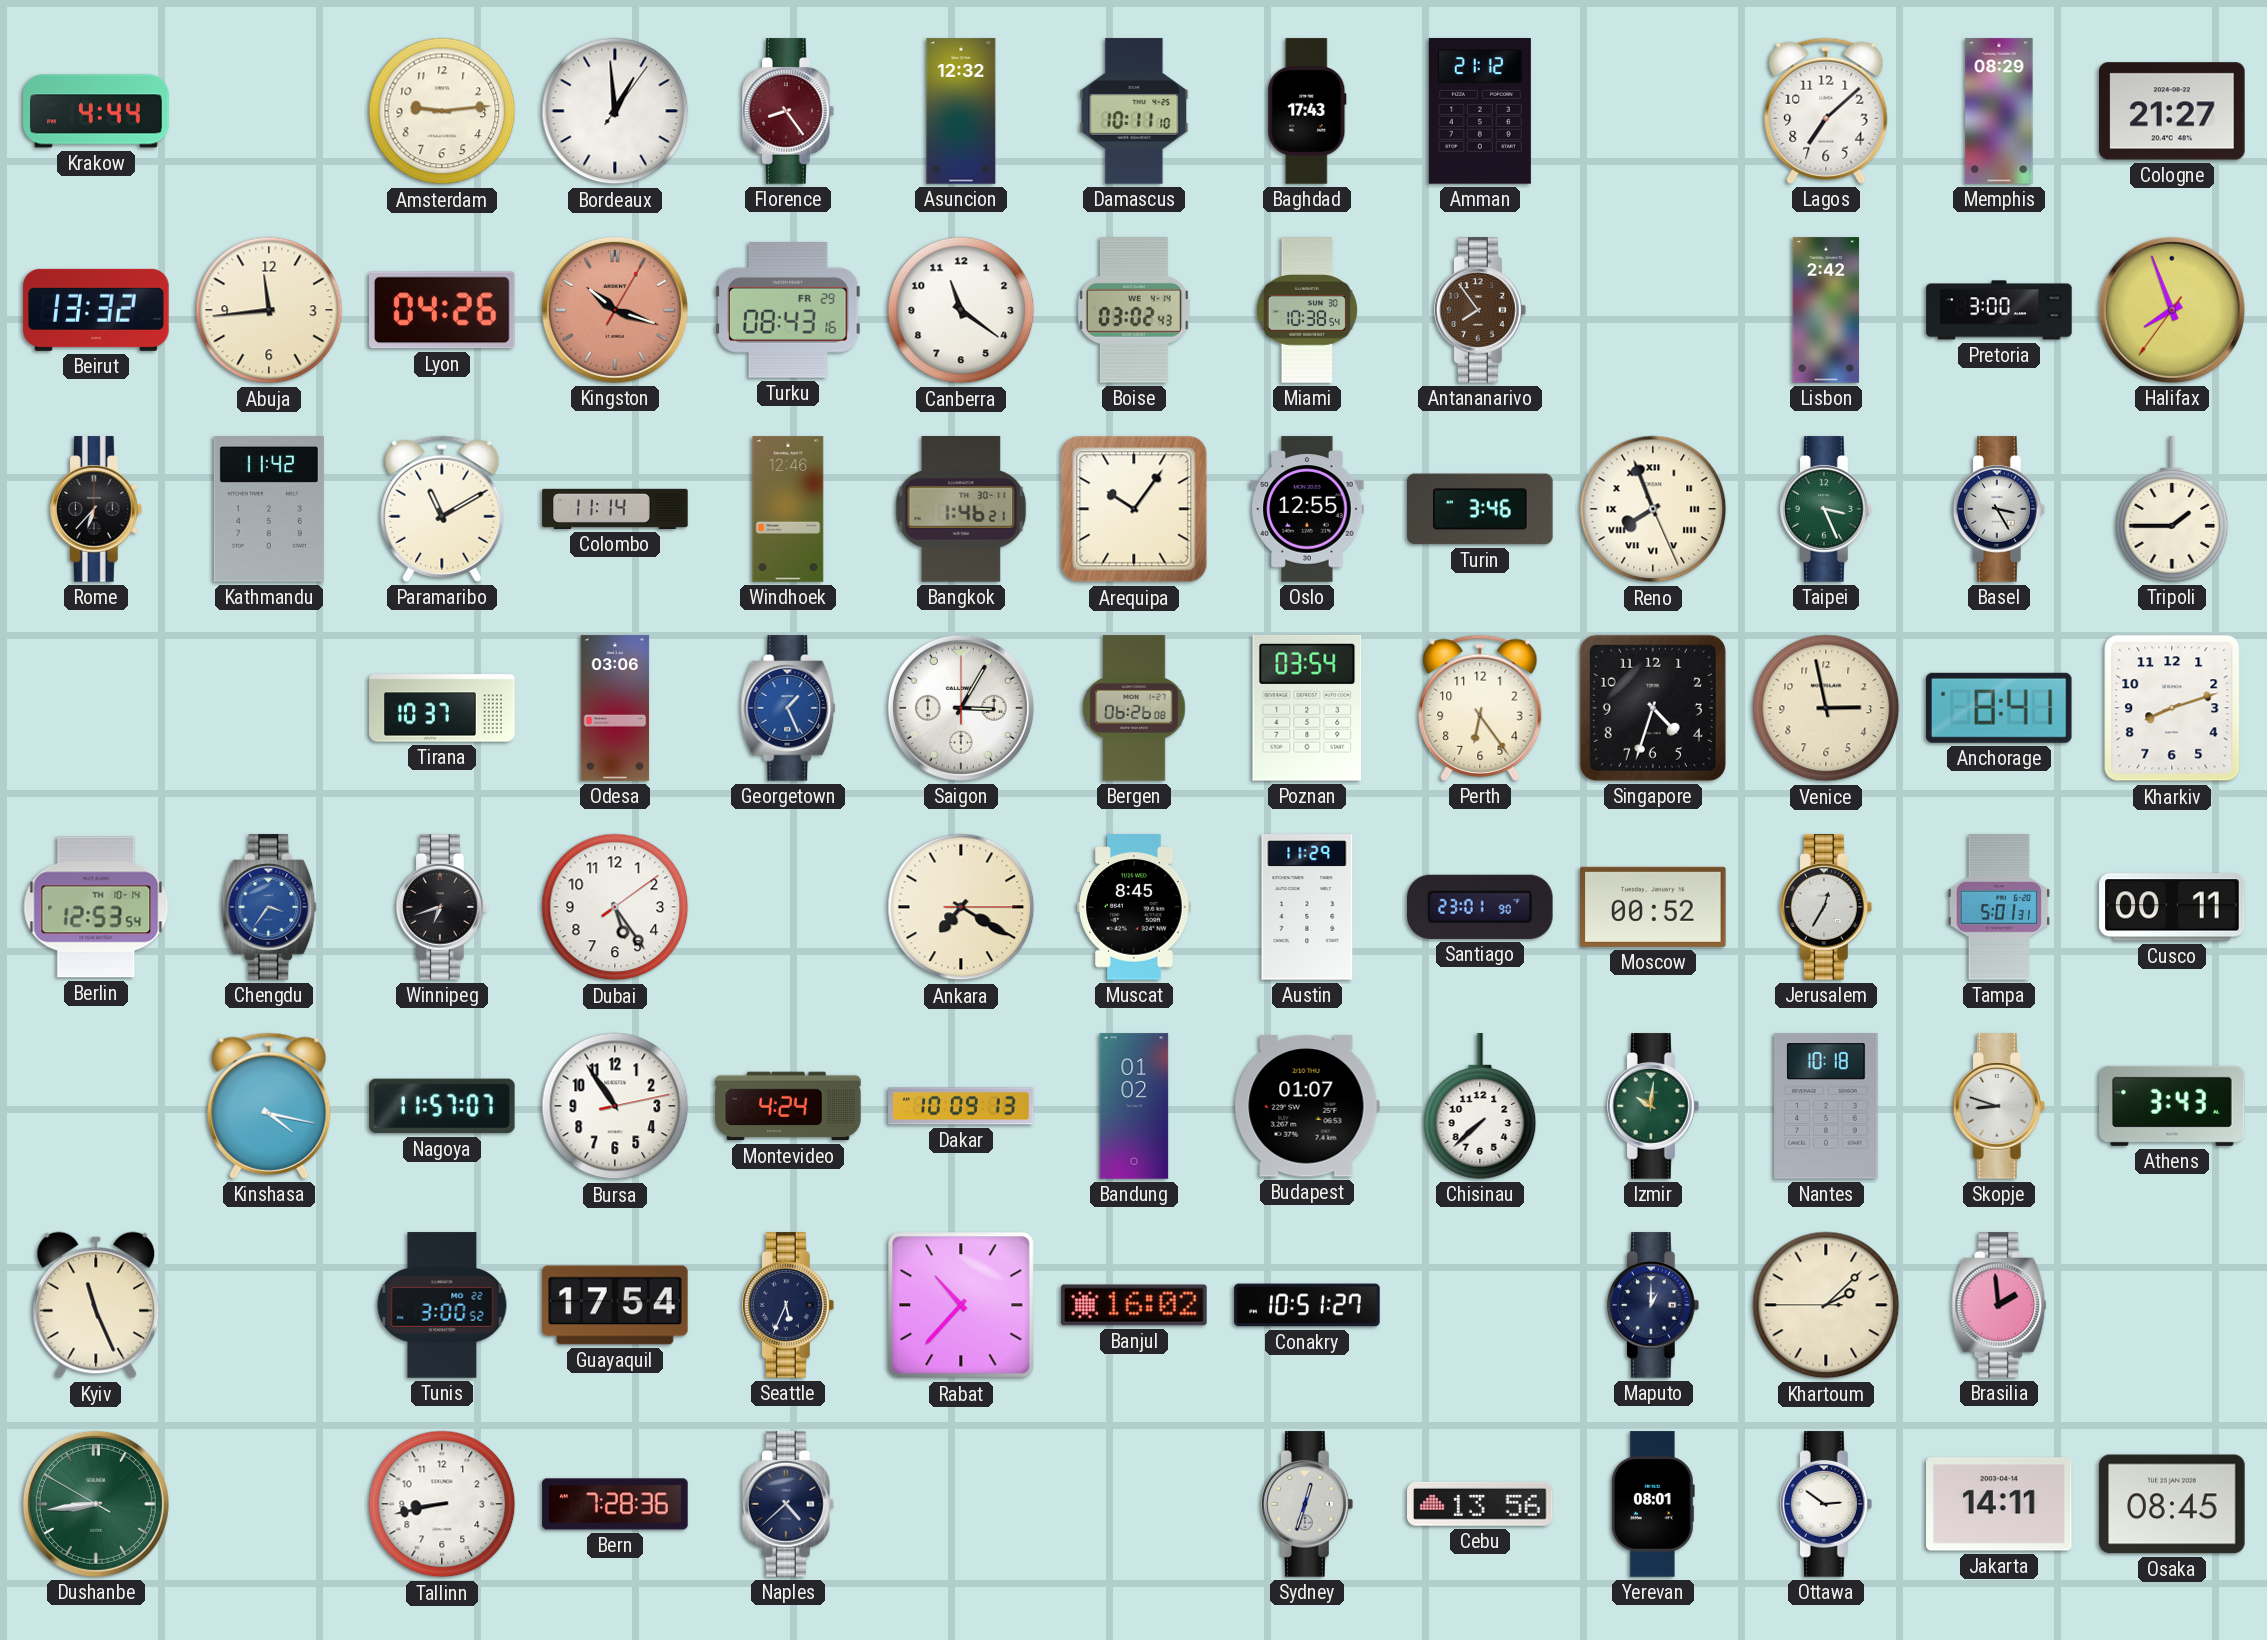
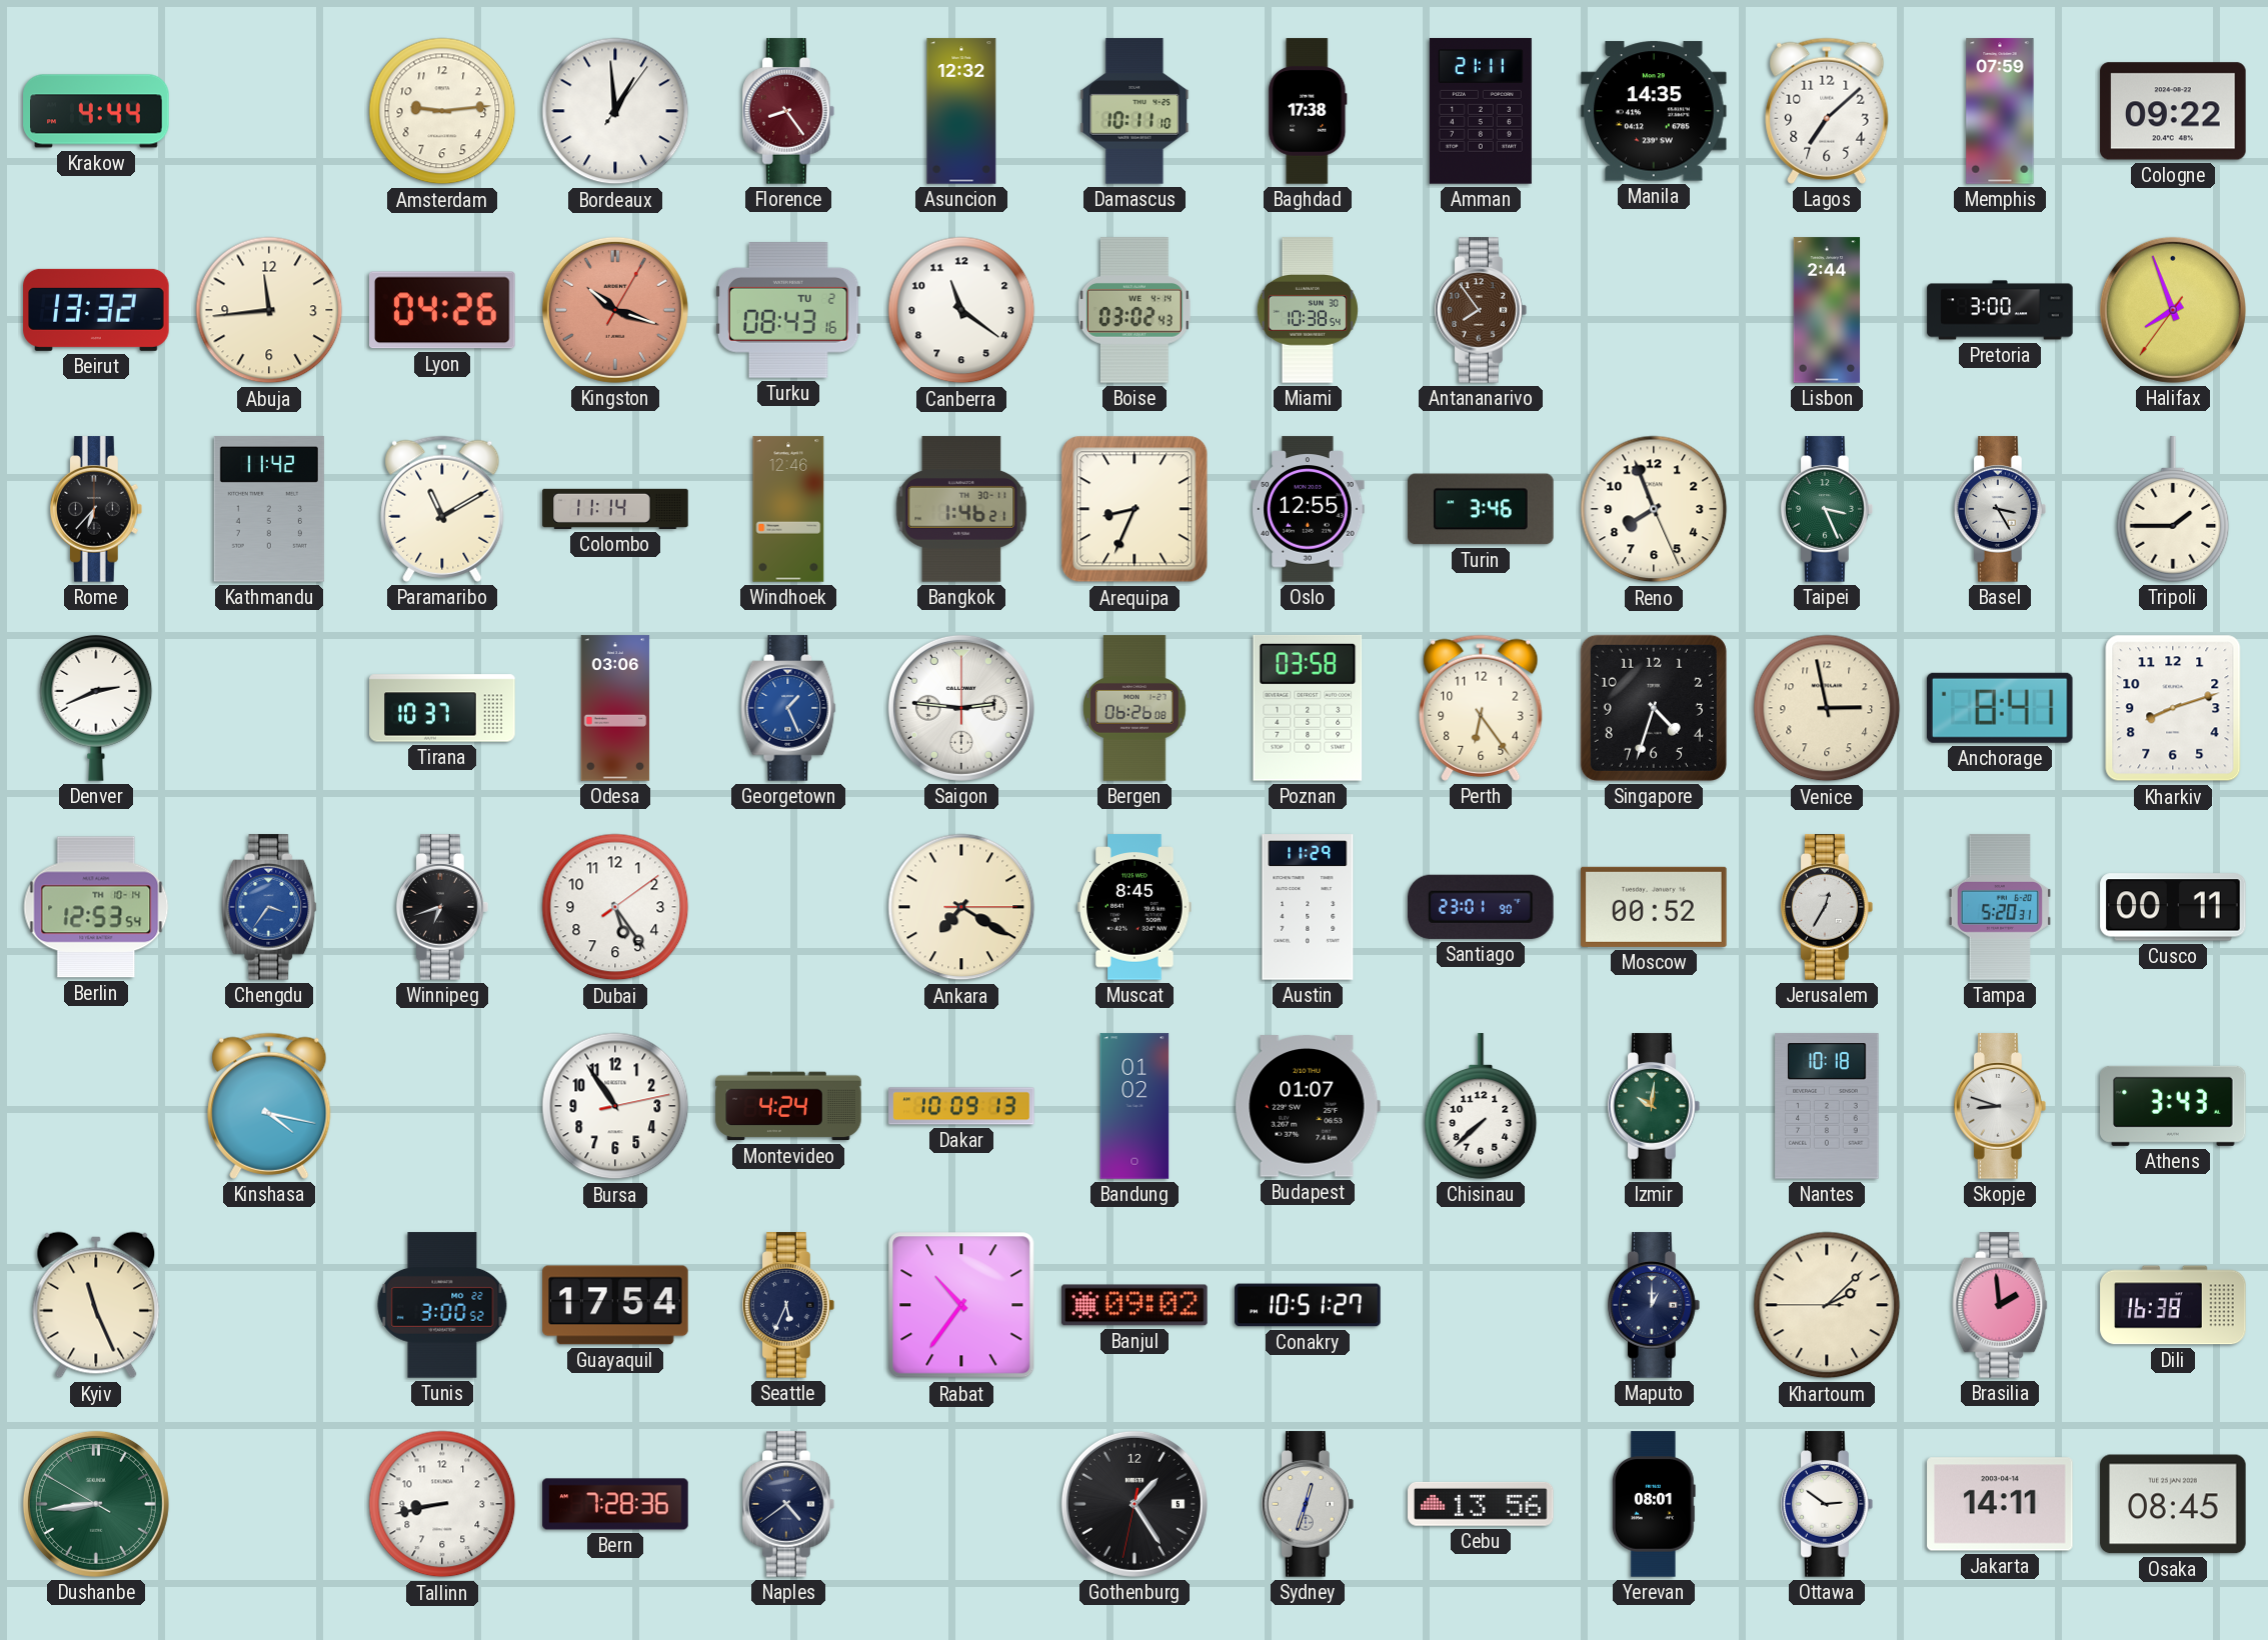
Baghdad: 17:43 -> 17:38
Amman: 21:12 -> 21:11
Manila: none -> 14:35
Memphis: 08:29 -> 07:59
Cologne: 21:27 -> 09:22
Turku date: FR 29 -> TU 2
Lisbon: 2:42 -> 2:44
Arequipa: 10:06 -> 8:34
Reno numerals: Roman -> Arabic
Denver: none -> 2:41
Saigon: 3:05 -> 2:46
Poznan: 03:54 -> 03:58
Tampa: 5:01 -> 5:20
Nagoya: 11:57 -> none
Rabat: 10:37 -> 10:36
Banjul: 16:02 -> 09:02
Dili: none -> 16:38
Naples: 4:38 -> 4:39
Gothenburg: none -> 1:24
